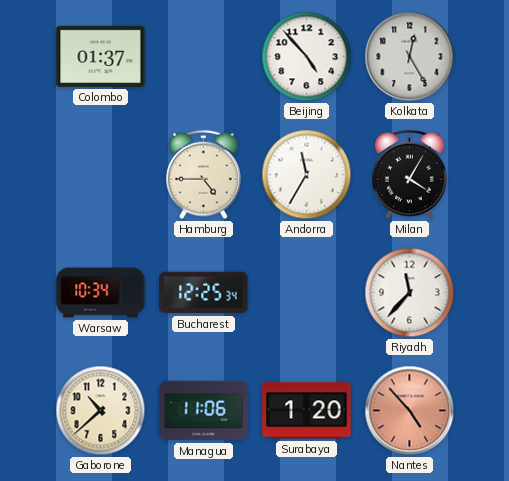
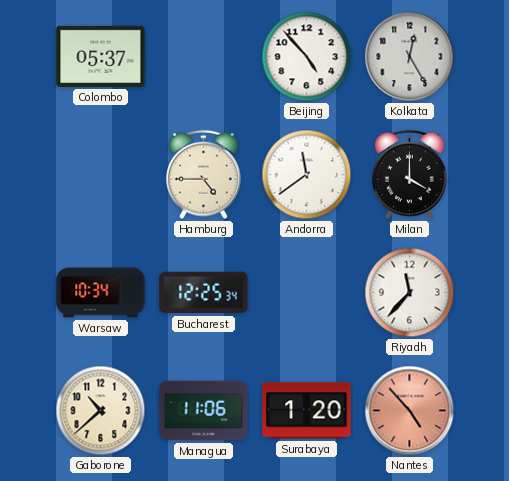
Colombo: 01:37 -> 05:37
Andorra: 11:35 -> 11:39
Milan: 4:05 -> 4:00
